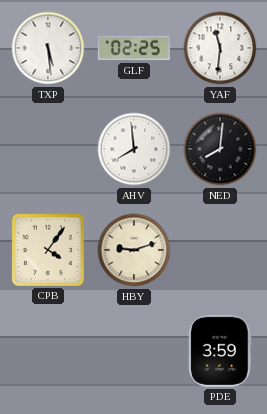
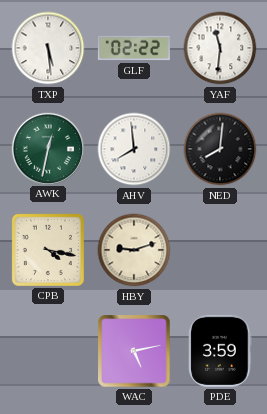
GLF: 02:25 -> 02:22
AWK: none -> 12:32
CPB: 4:06 -> 4:17
WAC: none -> 5:13
